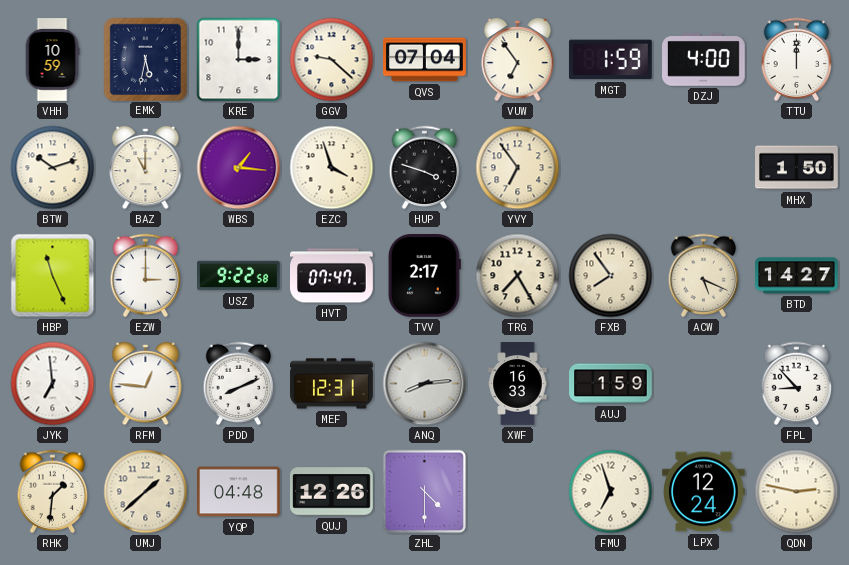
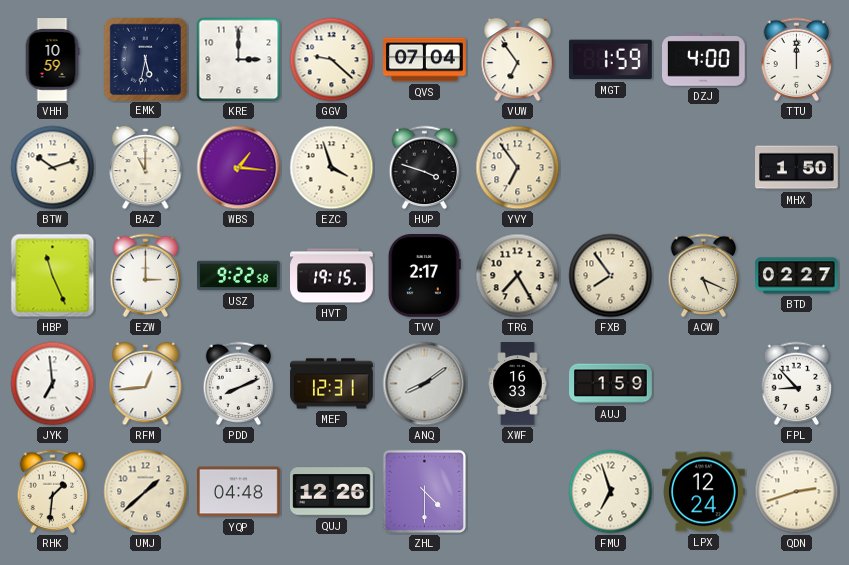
HVT: 07:47 -> 19:15
BTD: 14:27 -> 02:27
RFM: 12:46 -> 12:44
ANQ: 8:14 -> 8:09
QDN: 2:47 -> 2:42
